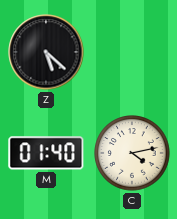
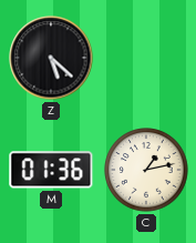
M: 01:40 -> 01:36
C: 4:13 -> 1:13
